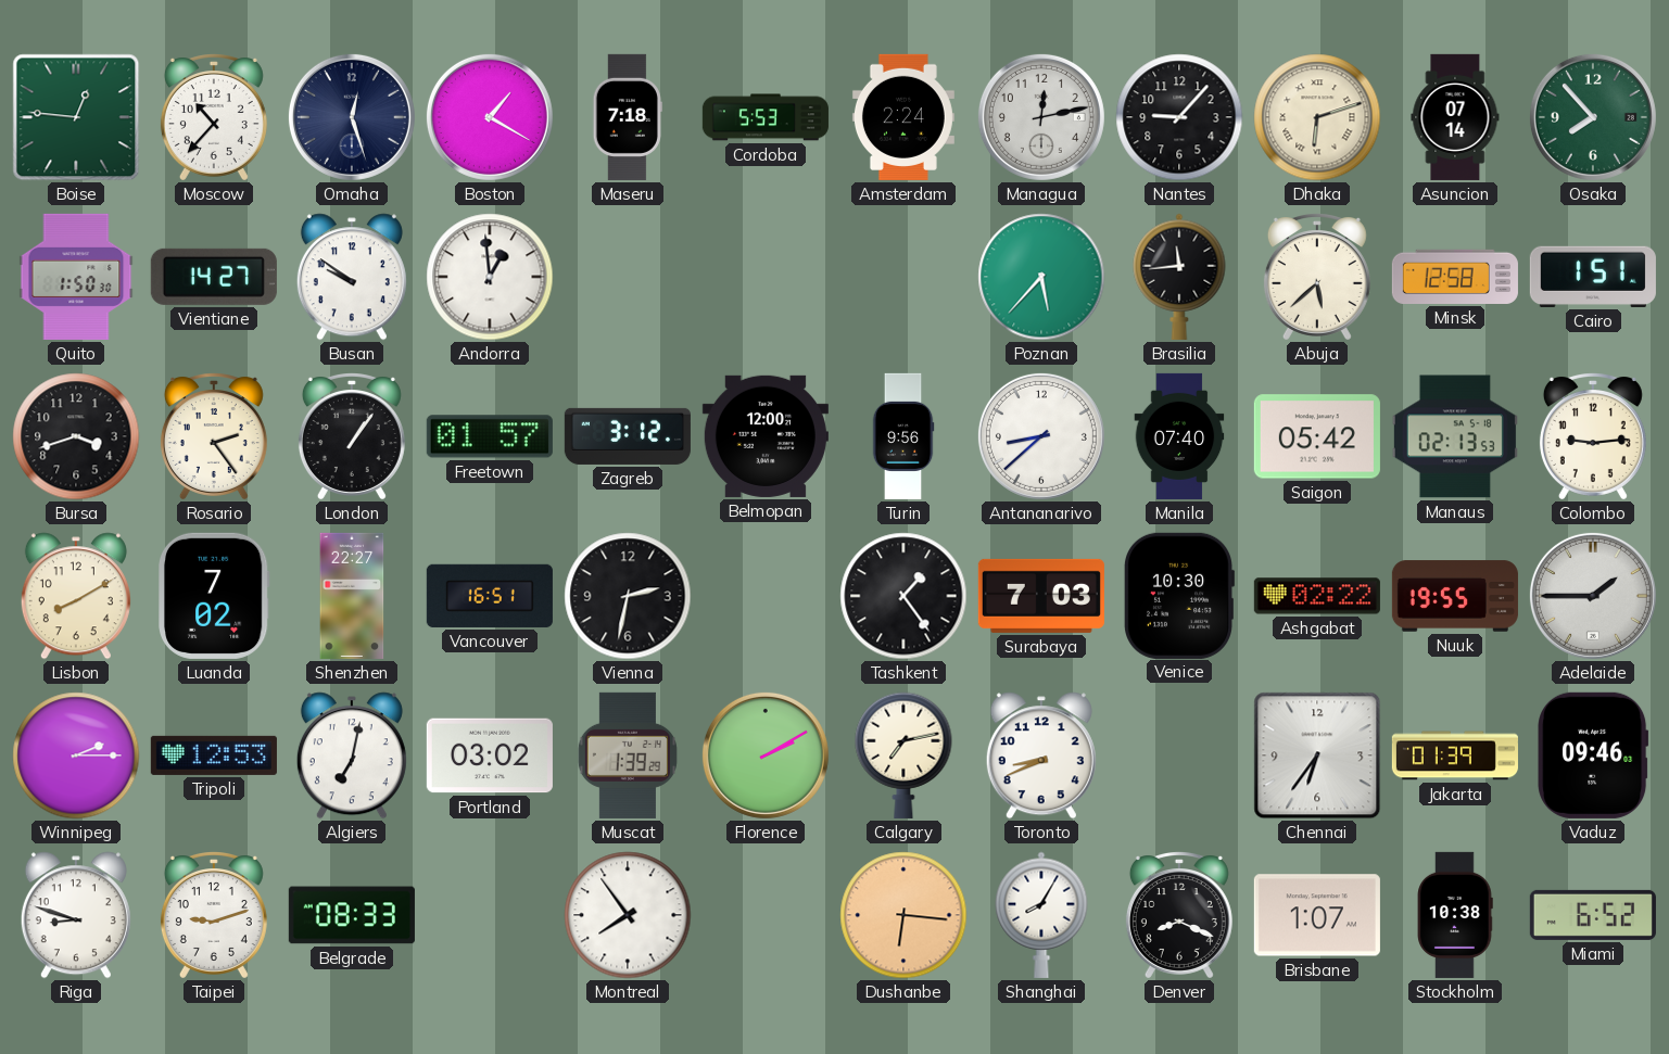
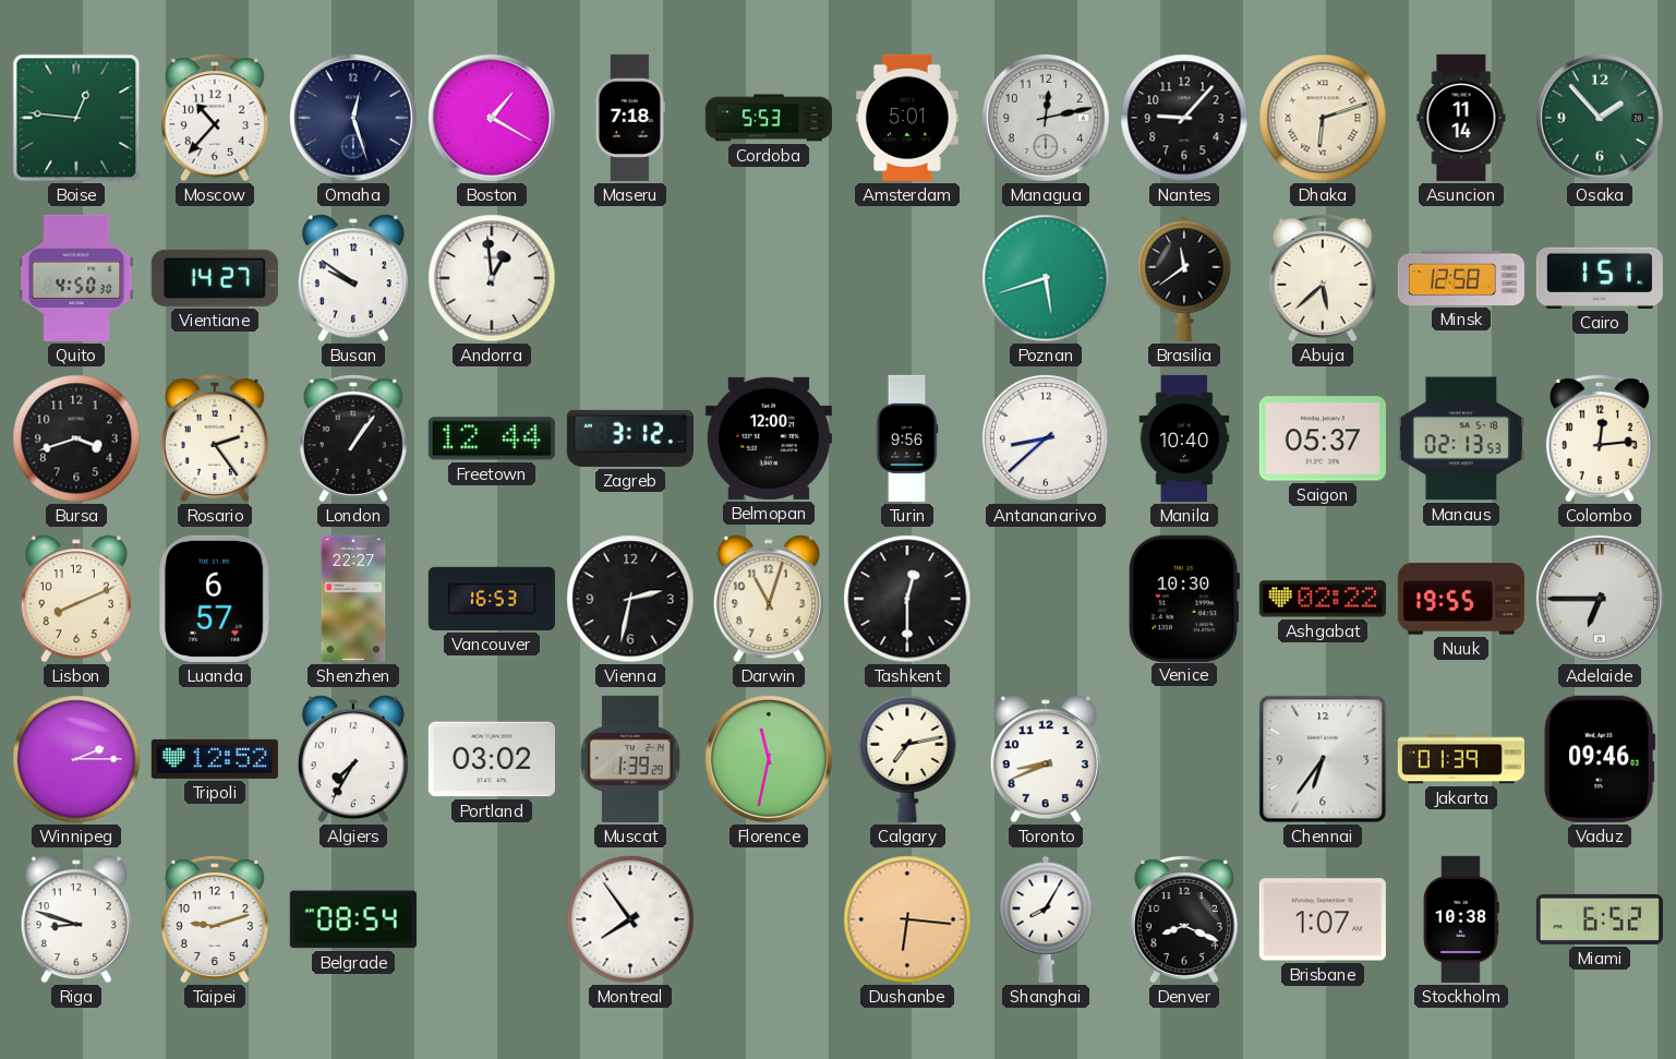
Amsterdam: 2:24 -> 5:01
Asuncion: 07:14 -> 11:14
Osaka: 7:53 -> 1:53
Quito: 1:50 -> 4:50
Poznan: 5:37 -> 5:42
Brasilia: 11:44 -> 11:39
Freetown: 01:57 -> 12:44
Manila: 07:40 -> 10:40
Saigon: 05:42 -> 05:37
Colombo: 9:14 -> 12:14
Lisbon: 8:10 -> 8:11
Luanda: 7:02 -> 6:57
Vancouver: 16:51 -> 16:53
Darwin: none -> 11:03
Tashkent: 1:24 -> 12:30
Surabaya: 7:03 -> none
Adelaide: 1:45 -> 6:45
Tripoli: 12:53 -> 12:52
Algiers: 7:02 -> 7:35
Florence: 2:10 -> 11:32
Belgrade: 08:33 -> 08:54
